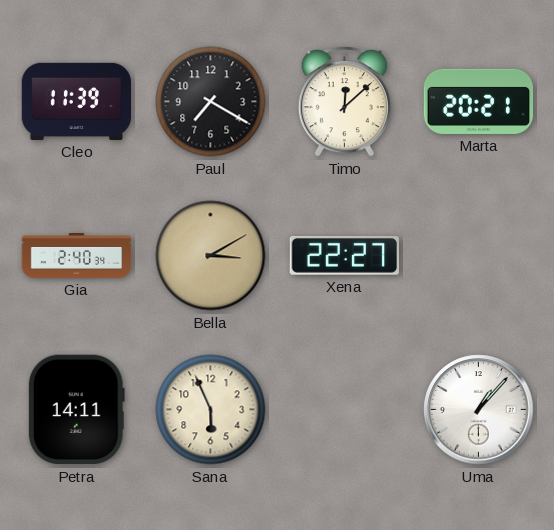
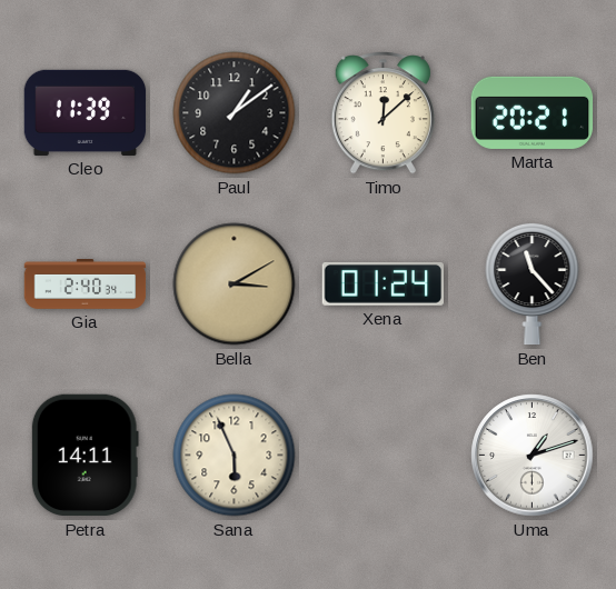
Paul: 7:20 -> 1:09
Xena: 22:27 -> 01:24
Ben: none -> 11:23
Uma: 1:07 -> 1:12
